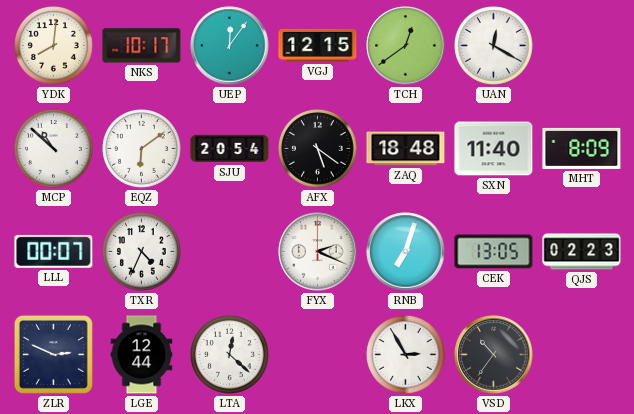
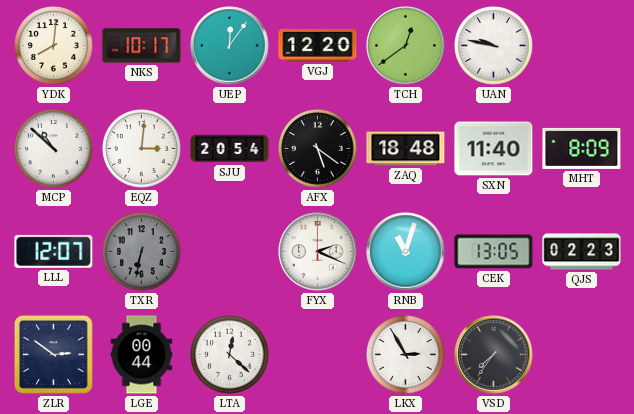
VGJ: 12:15 -> 12:20
UAN: 12:20 -> 9:47
EQZ: 6:09 -> 3:01
LLL: 00:07 -> 12:07
TXR: 4:34 -> 6:32
TXR dial: white -> grey
RNB: 7:03 -> 11:03
ZLR: 2:49 -> 2:51
LGE: 12:44 -> 00:44
VSD: 10:36 -> 7:36
